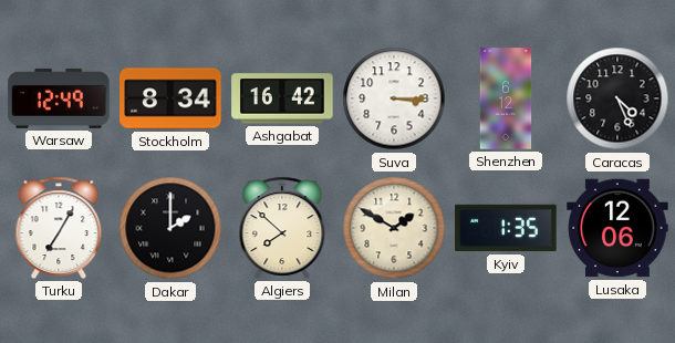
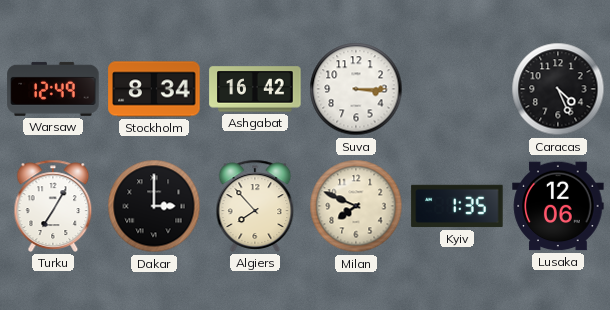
Shenzhen: 6:12 -> none
Dakar: 2:00 -> 3:00
Algiers: 7:52 -> 7:53
Milan: 1:50 -> 7:49
